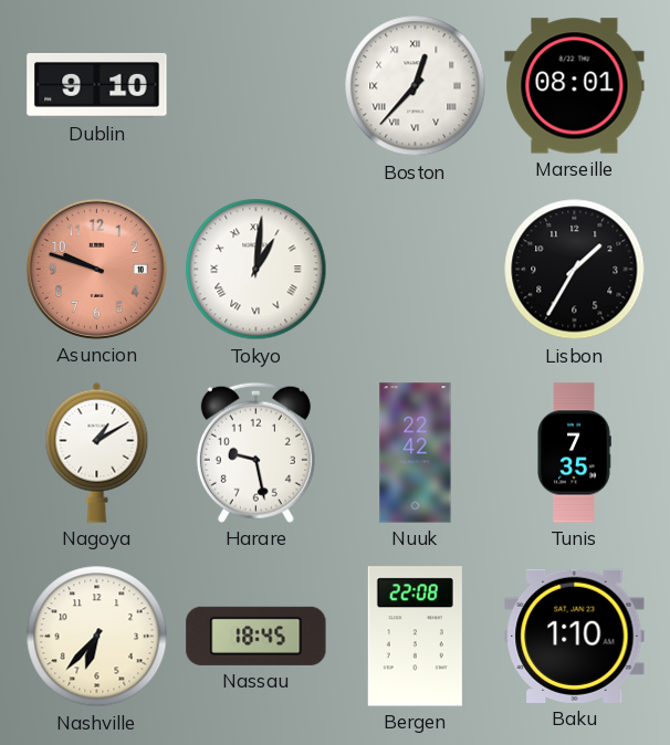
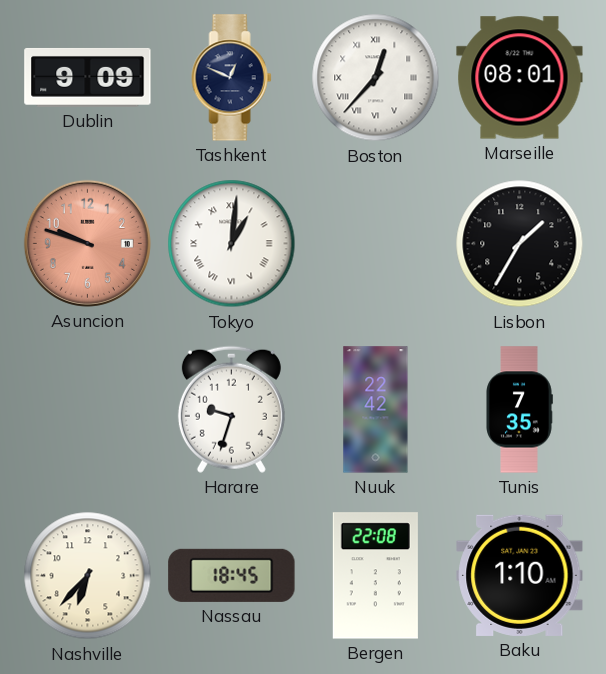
Dublin: 9:10 -> 9:09
Tashkent: none -> 12:49
Nagoya: 1:10 -> none
Harare: 9:28 -> 9:33
